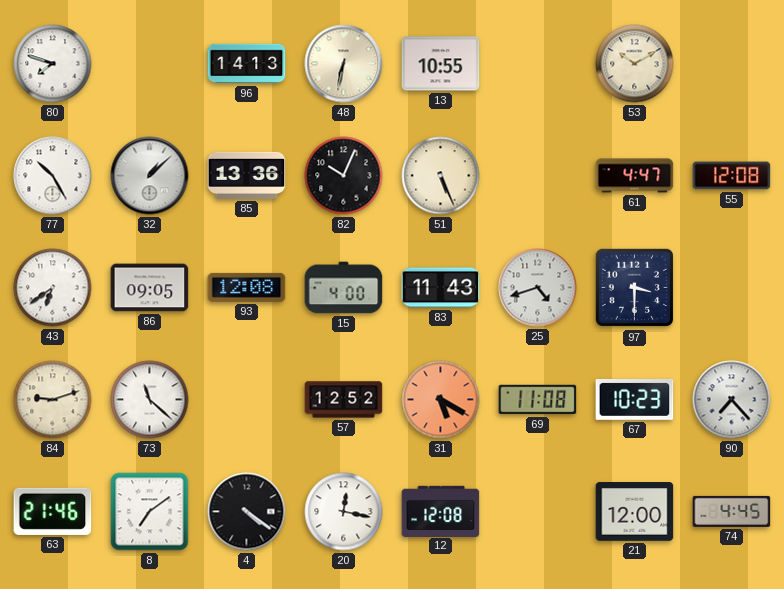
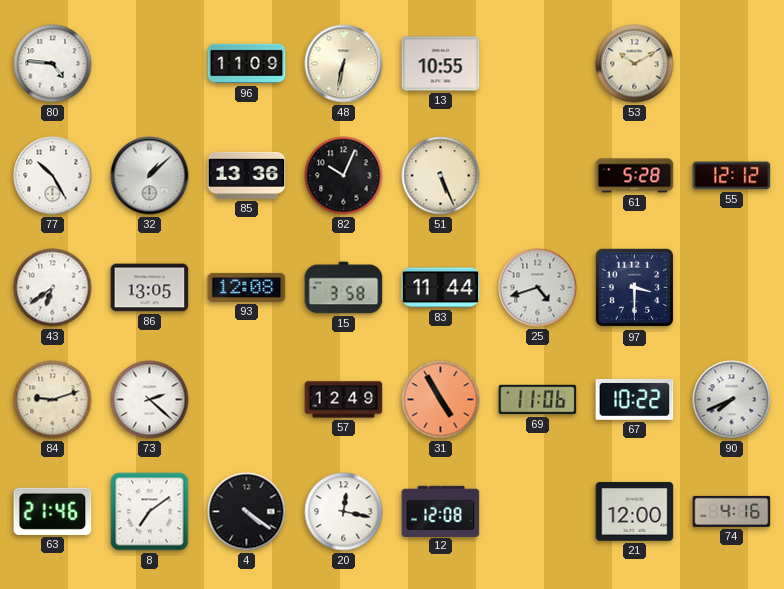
80: 7:48 -> 4:46
96: 14:13 -> 11:09
61: 4:47 -> 5:28
55: 12:08 -> 12:12
86: 09:05 -> 13:05
15: 4:00 -> 3:58
83: 11:43 -> 11:44
73: 11:22 -> 2:22
57: 12:52 -> 12:49
31: 5:20 -> 4:55
69: 11:08 -> 11:06
67: 10:23 -> 10:22
90: 7:23 -> 7:41
74: 4:45 -> 4:16
